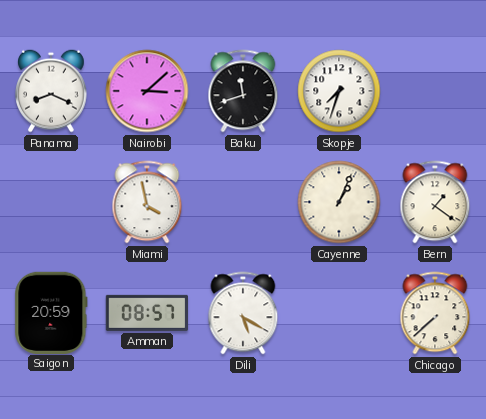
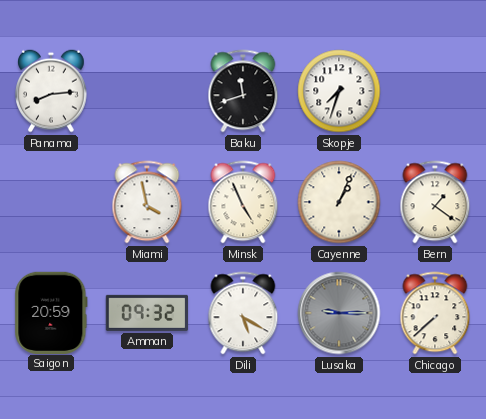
Panama: 8:19 -> 8:14
Nairobi: 3:08 -> none
Minsk: none -> 4:56
Amman: 08:57 -> 09:32
Lusaka: none -> 9:15
